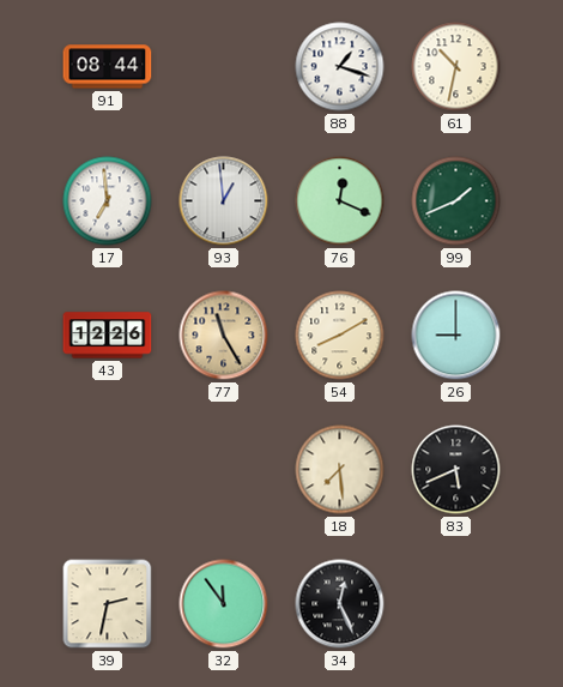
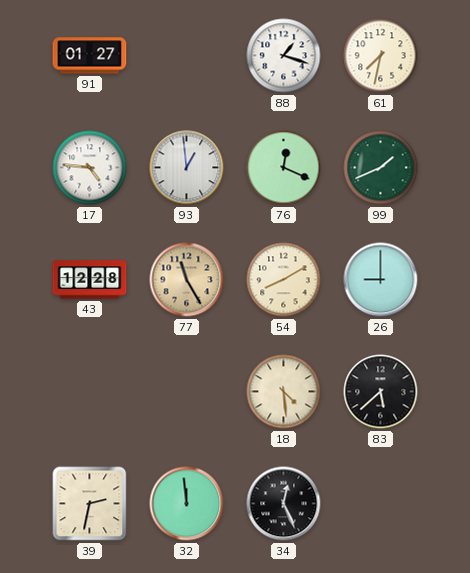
91: 08:44 -> 01:27
61: 10:32 -> 7:32
17: 6:59 -> 4:46
43: 12:26 -> 12:28
18: 7:29 -> 4:29
83: 5:41 -> 5:38
32: 11:54 -> 11:59
